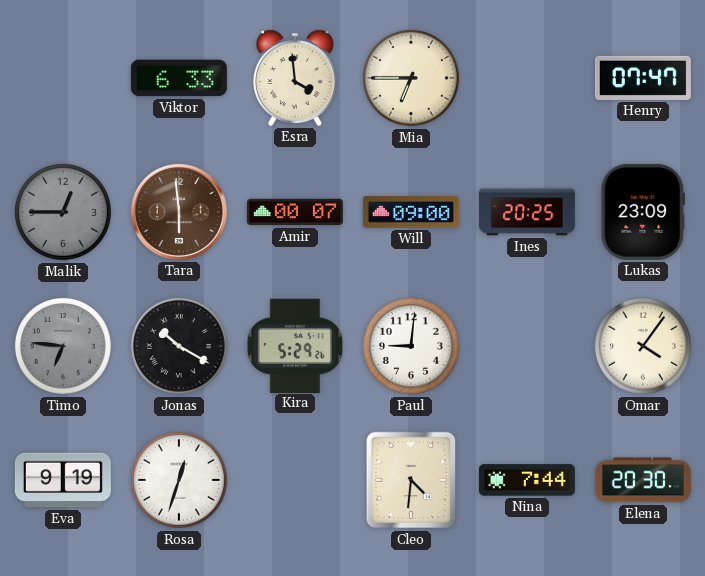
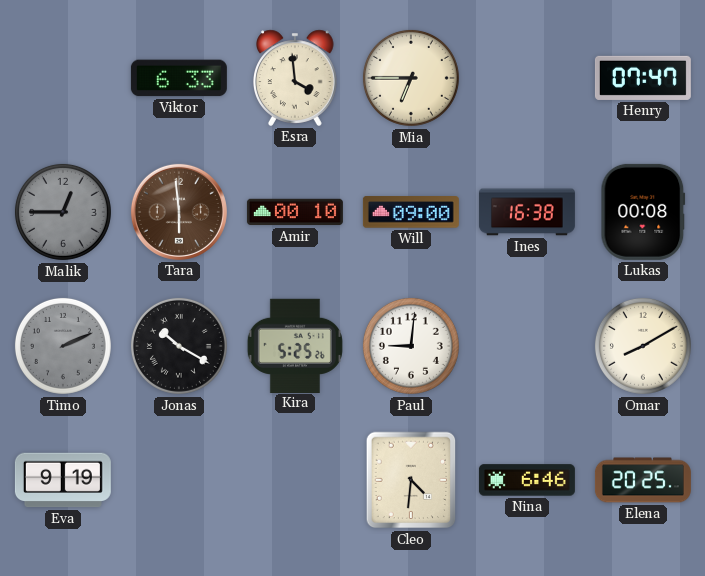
Amir: 00:07 -> 00:10
Ines: 20:25 -> 16:38
Lukas: 23:09 -> 00:08
Timo: 6:46 -> 2:11
Kira: 5:29 -> 5:25
Omar: 4:06 -> 8:10
Rosa: 12:33 -> none
Nina: 7:44 -> 6:46
Elena: 20:30 -> 20:25
